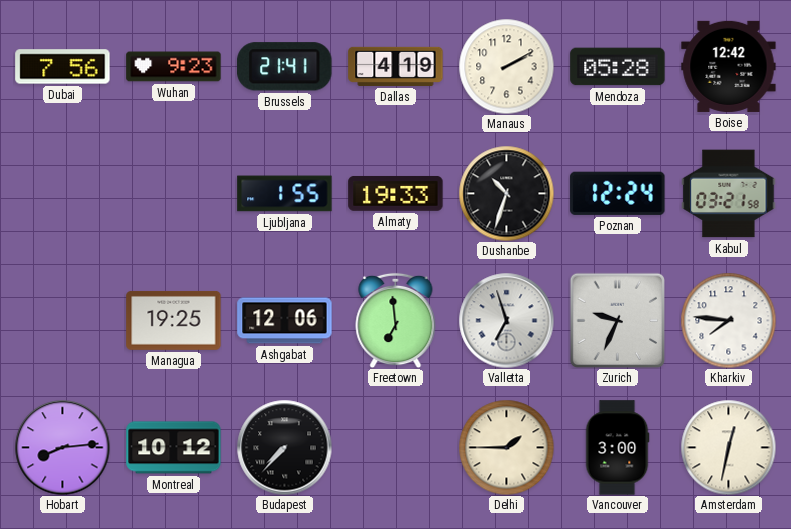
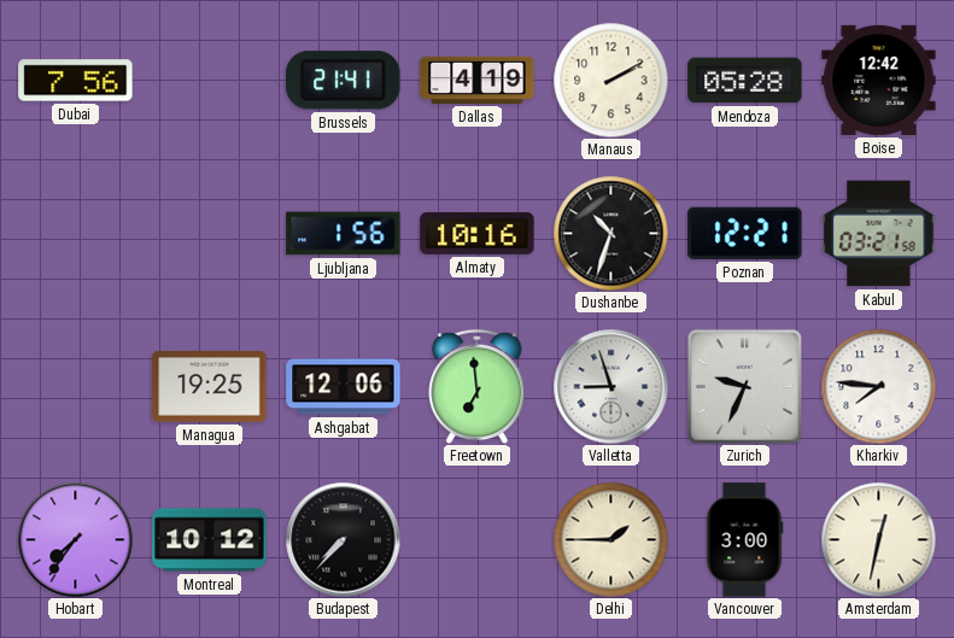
Wuhan: 9:23 -> none
Ljubljana: 1:55 -> 1:56
Almaty: 19:33 -> 10:16
Poznan: 12:24 -> 12:21
Valletta: 6:57 -> 8:57
Hobart: 8:14 -> 7:36
